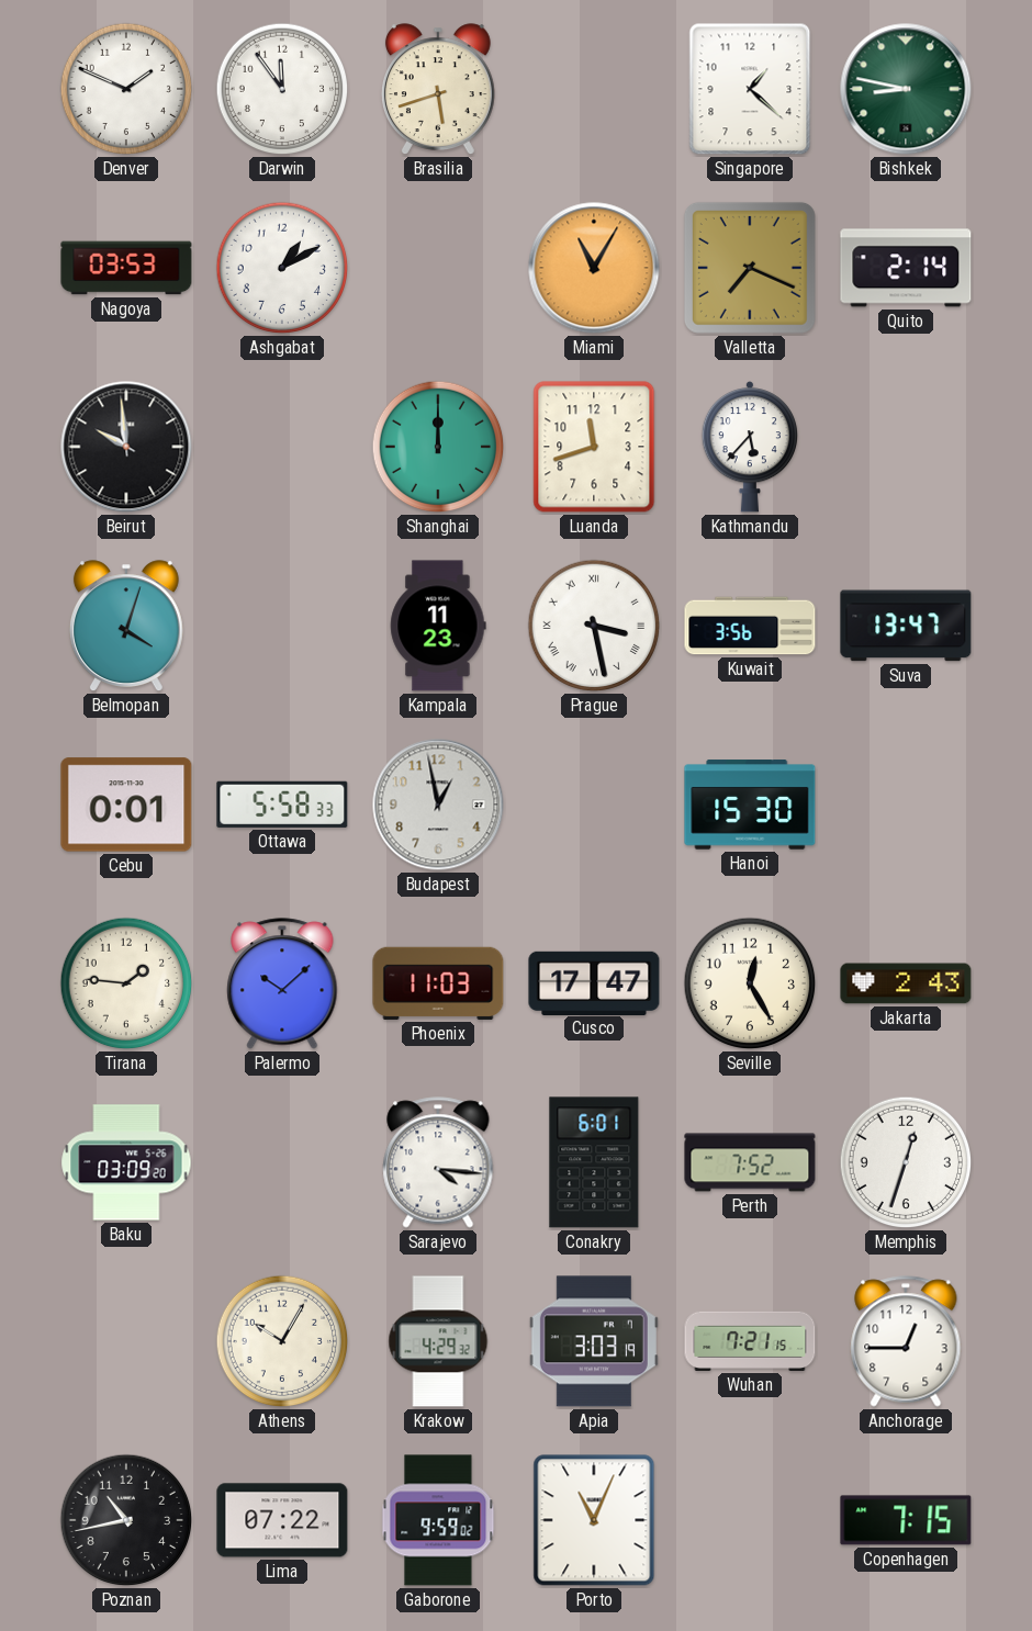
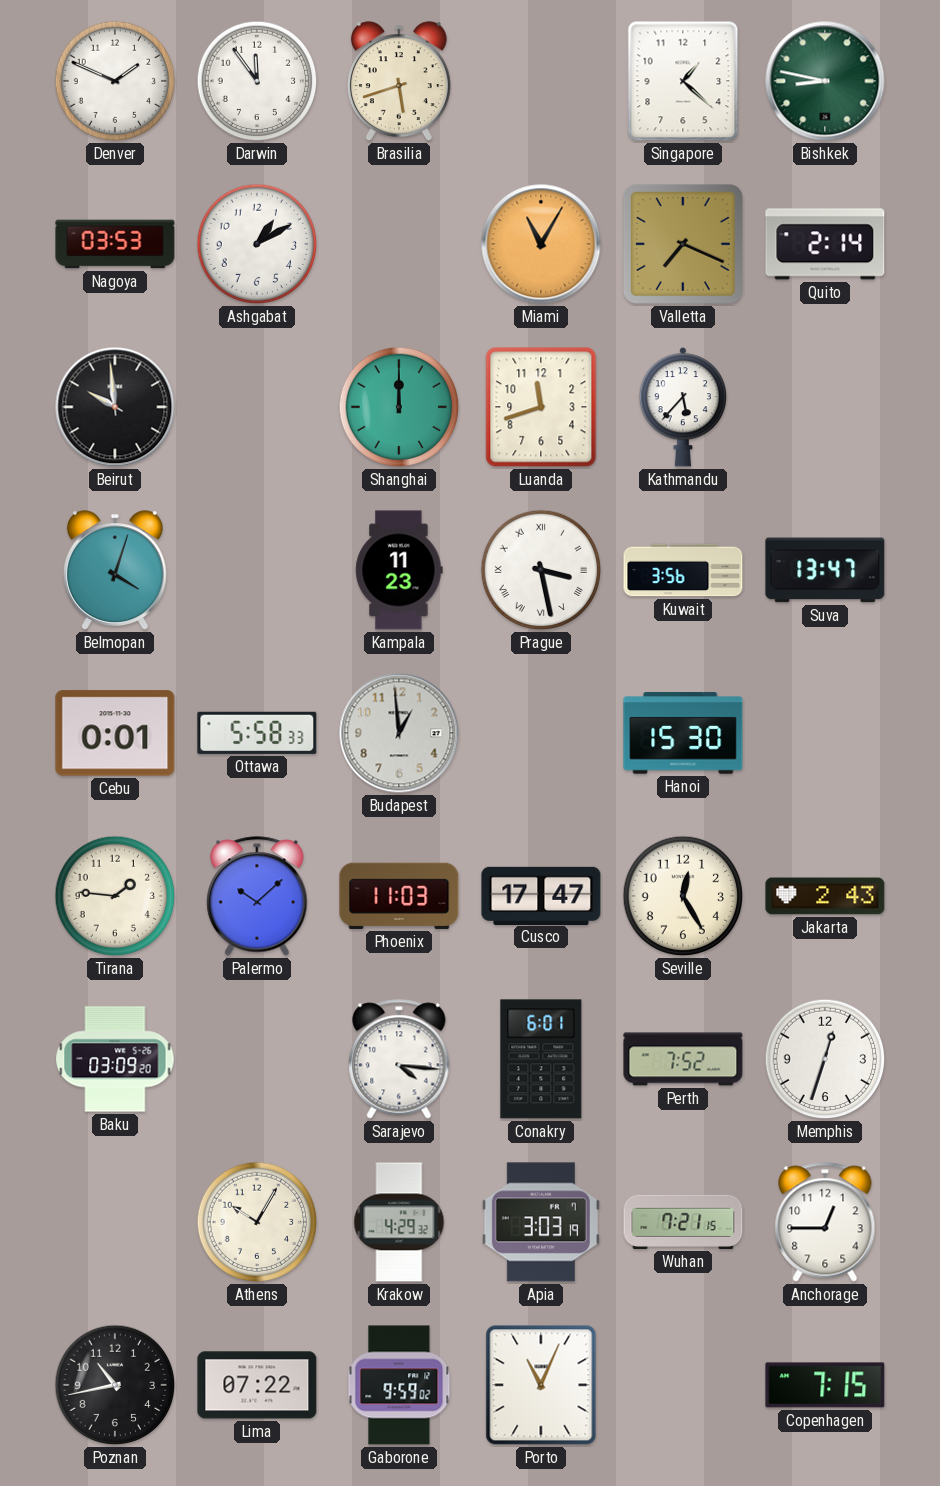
Budapest: 12:58 -> 12:59
